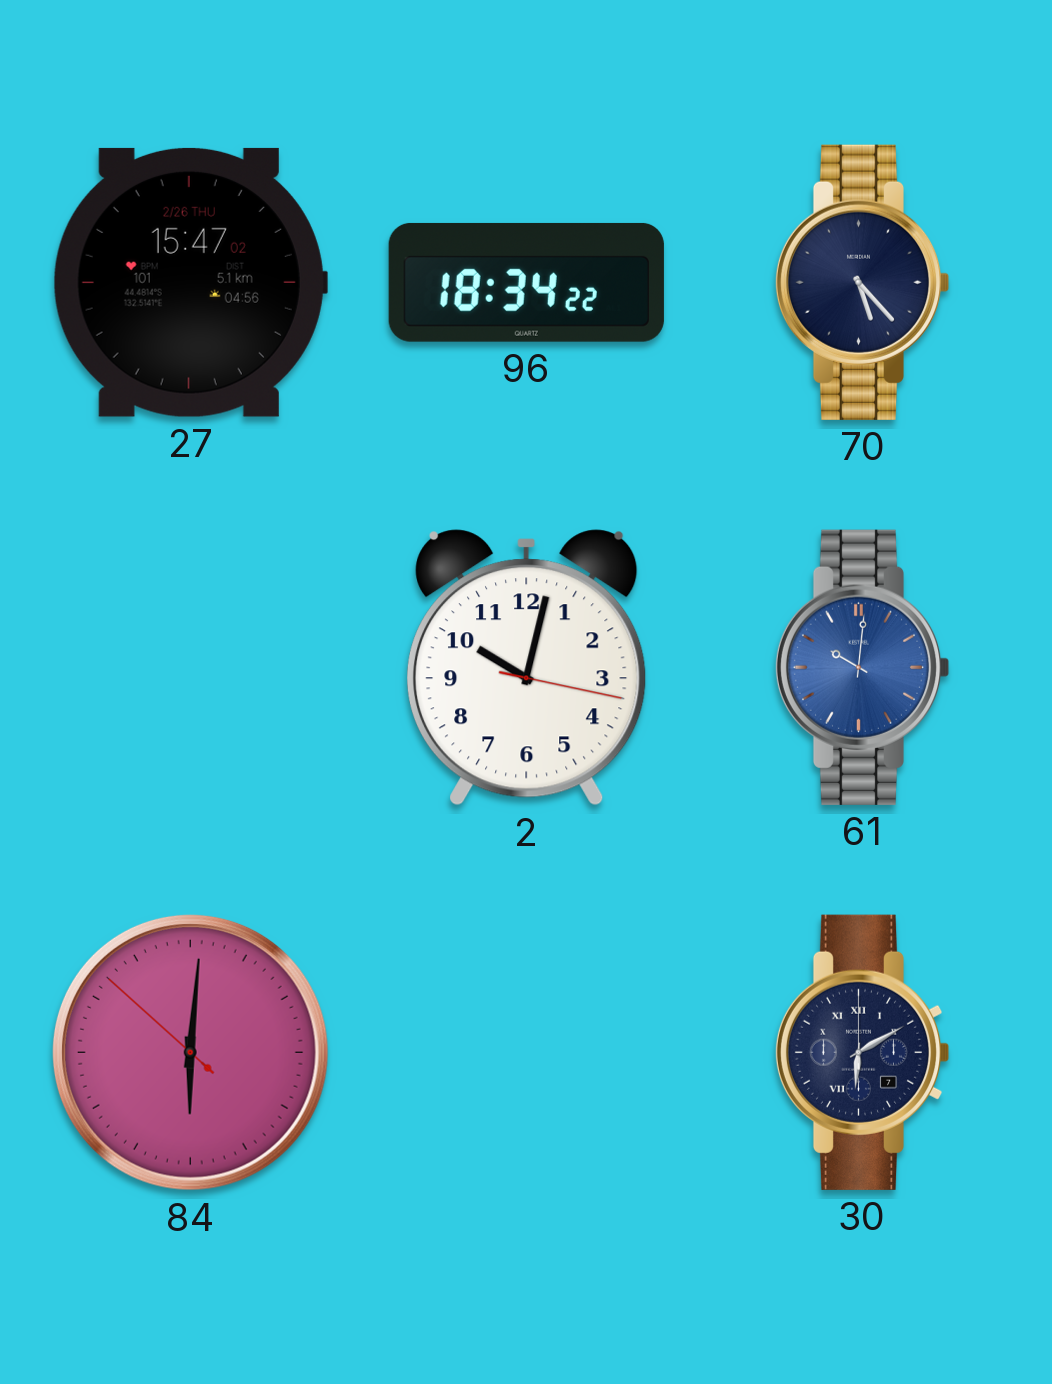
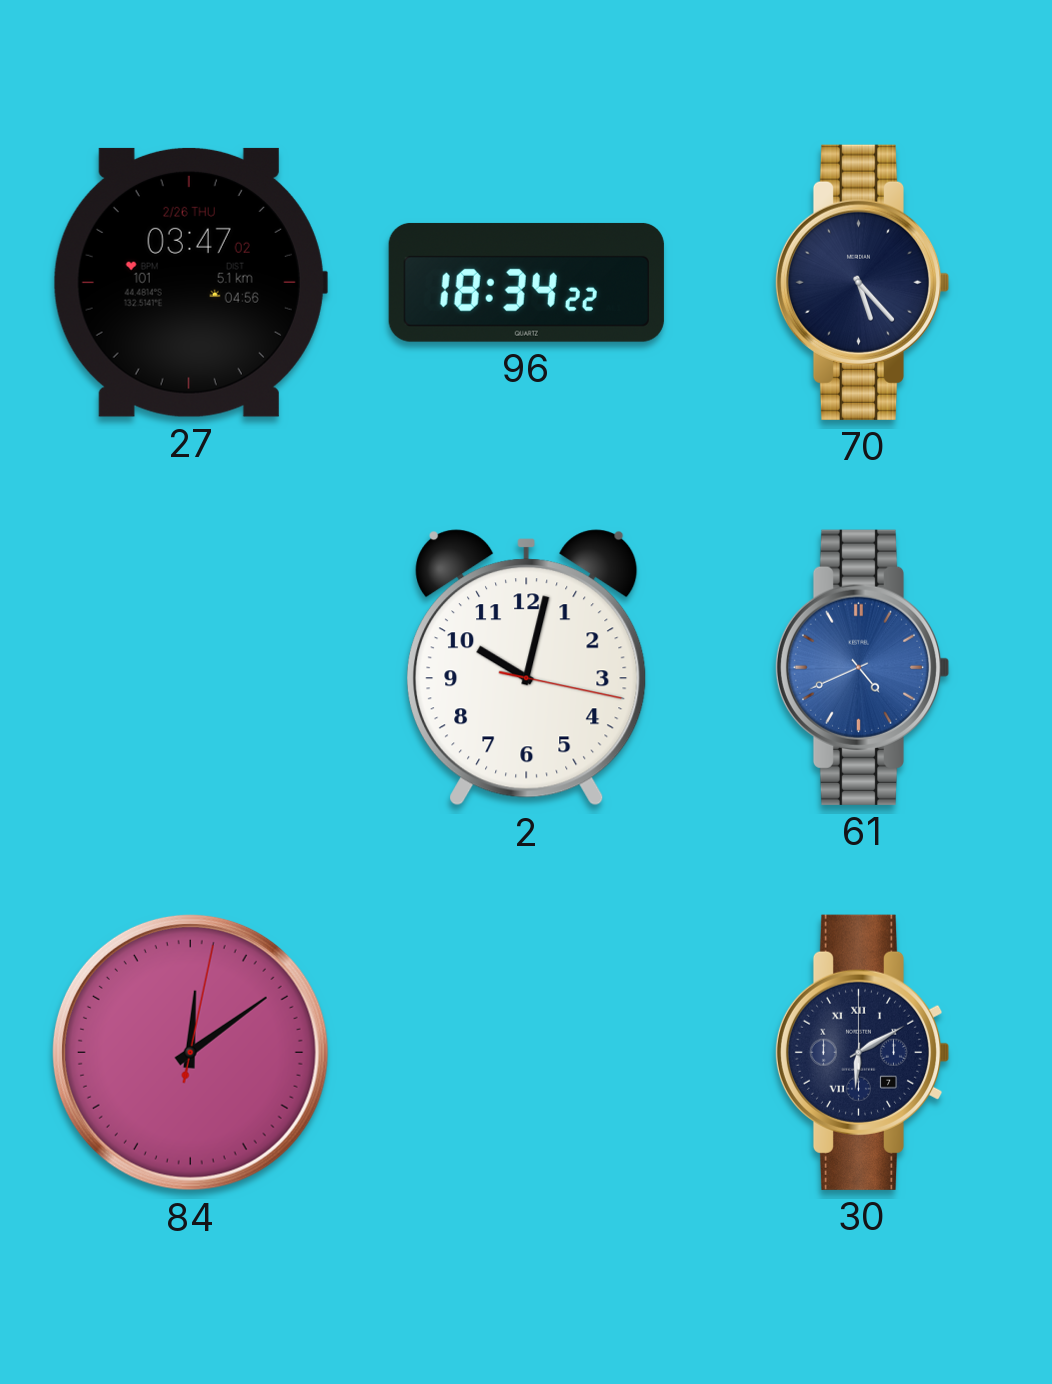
27: 15:47 -> 03:47
61: 10:01 -> 4:41
84: 6:00 -> 12:09
